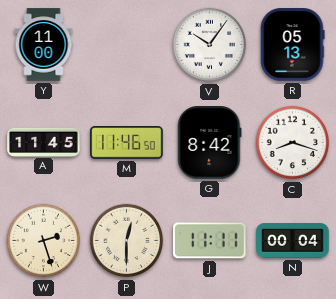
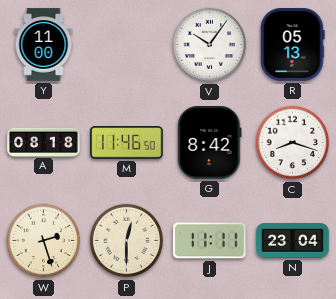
A: 11:45 -> 08:18
N: 00:04 -> 23:04
